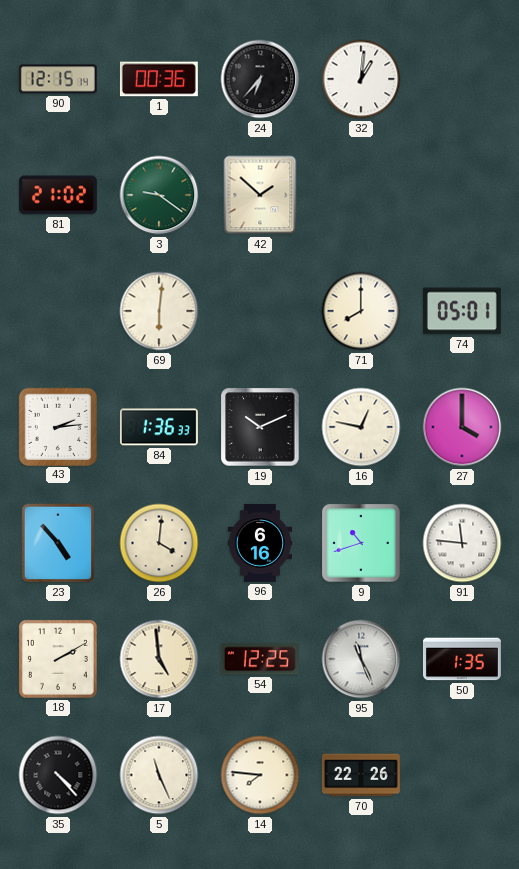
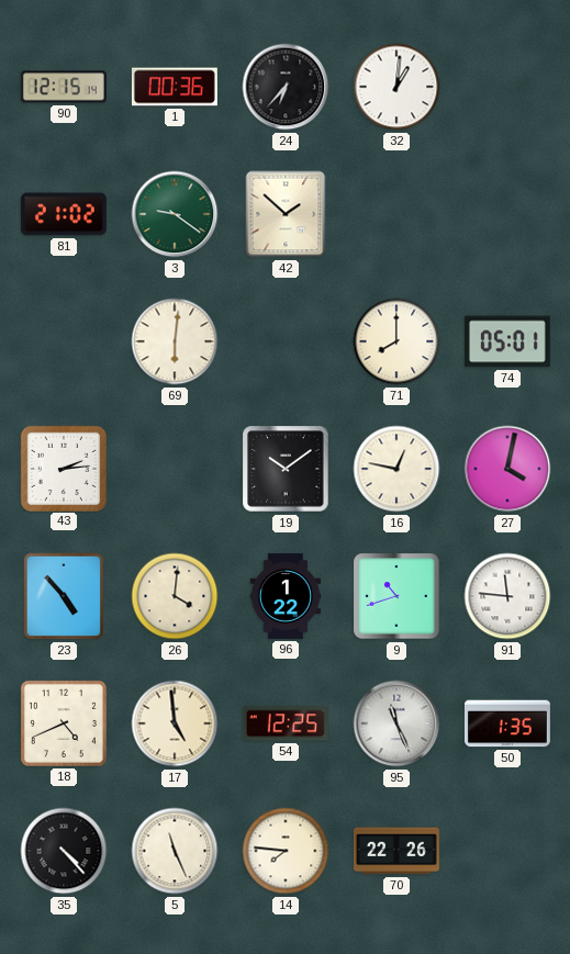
84: 1:36 -> none
19: 10:11 -> 10:09
27: 4:00 -> 4:02
96: 6:16 -> 1:22
18: 2:10 -> 4:41
